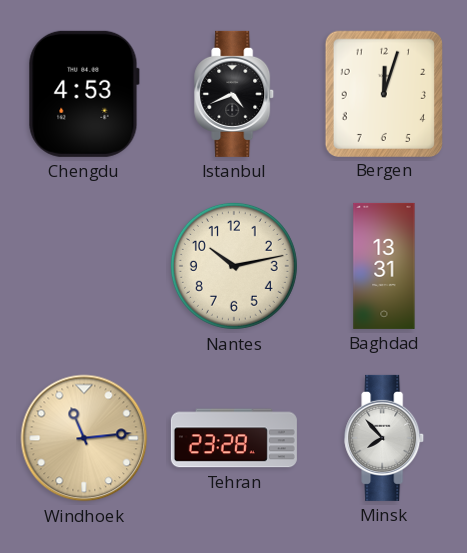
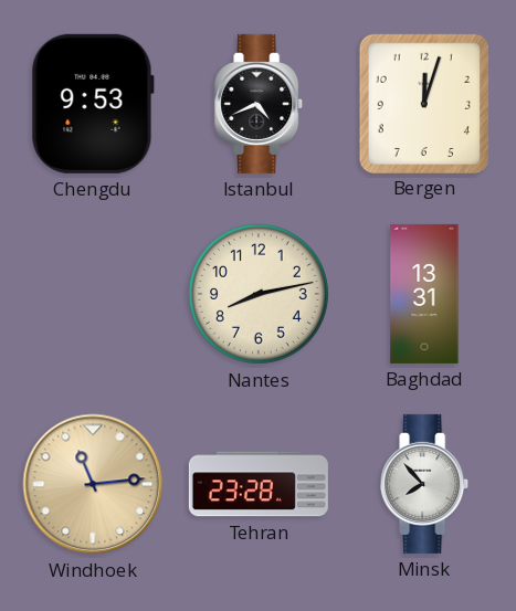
Chengdu: 4:53 -> 9:53
Nantes: 10:13 -> 8:13
